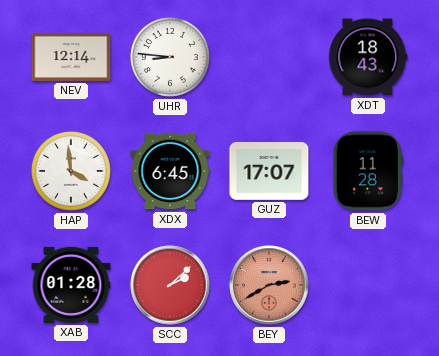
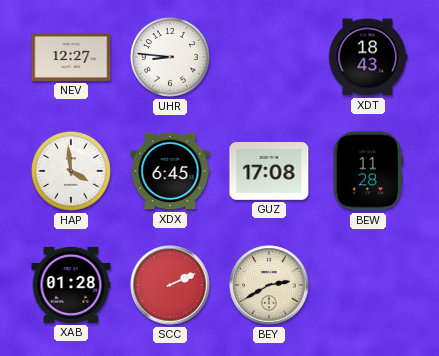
NEV: 12:14 -> 12:27
GUZ: 17:07 -> 17:08
SCC: 2:08 -> 2:11
BEY dial: salmon -> cream
